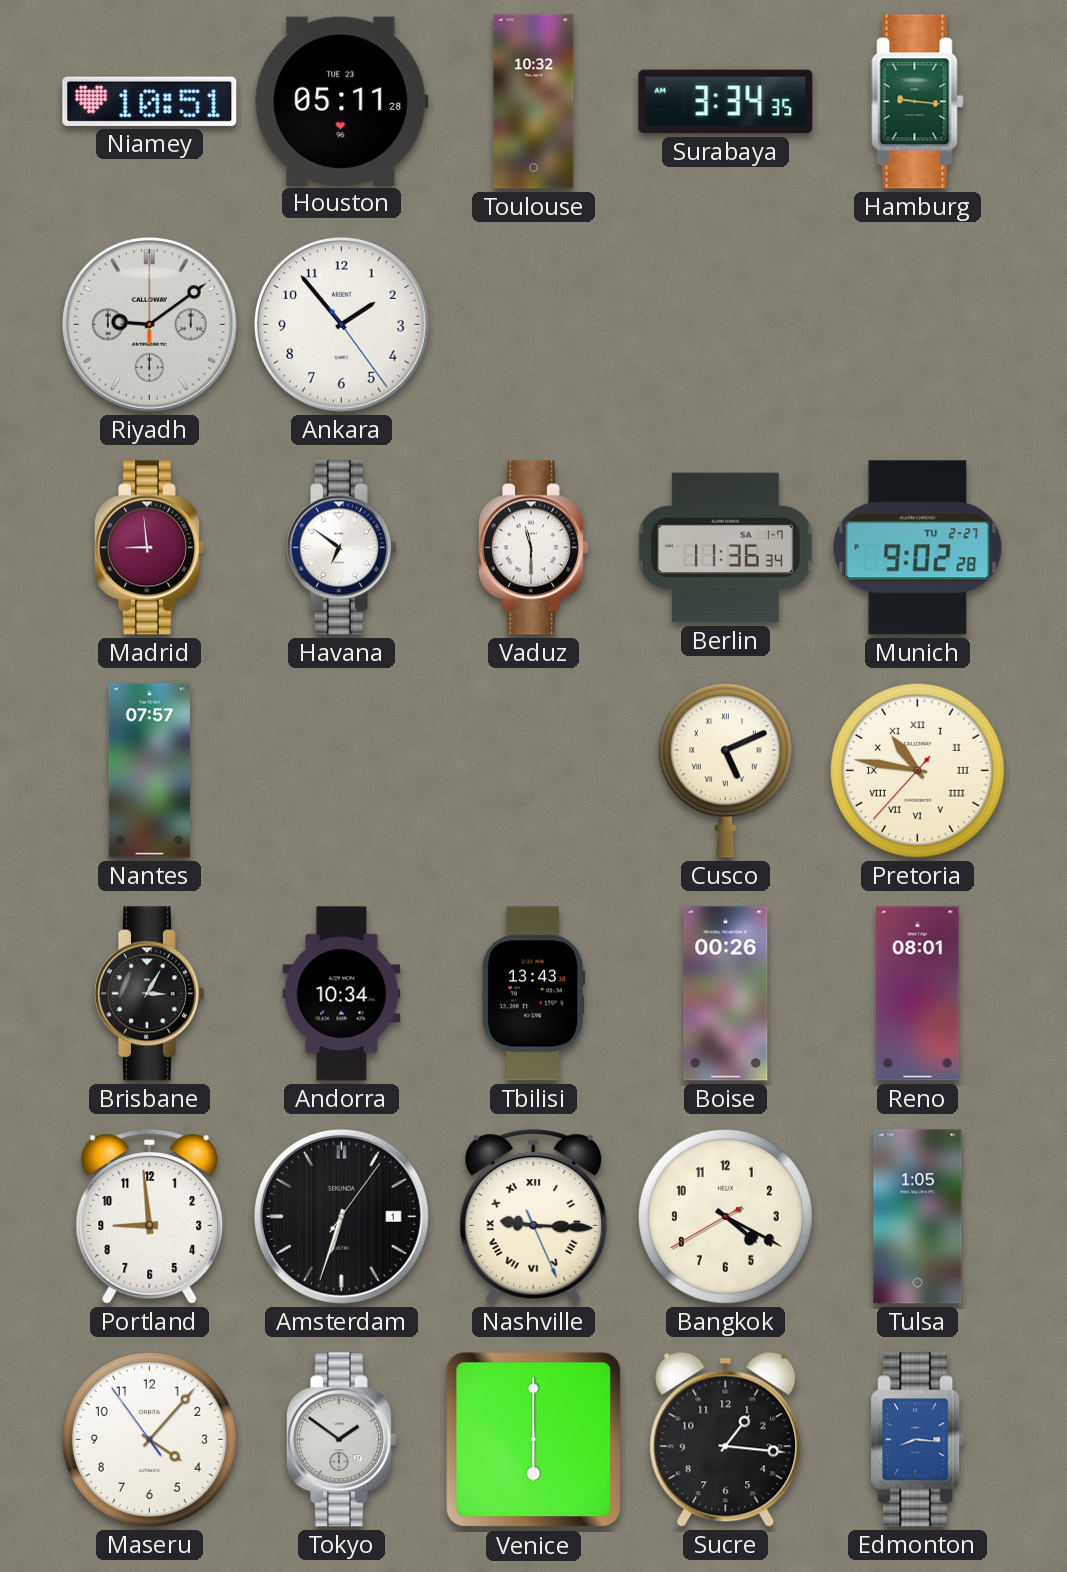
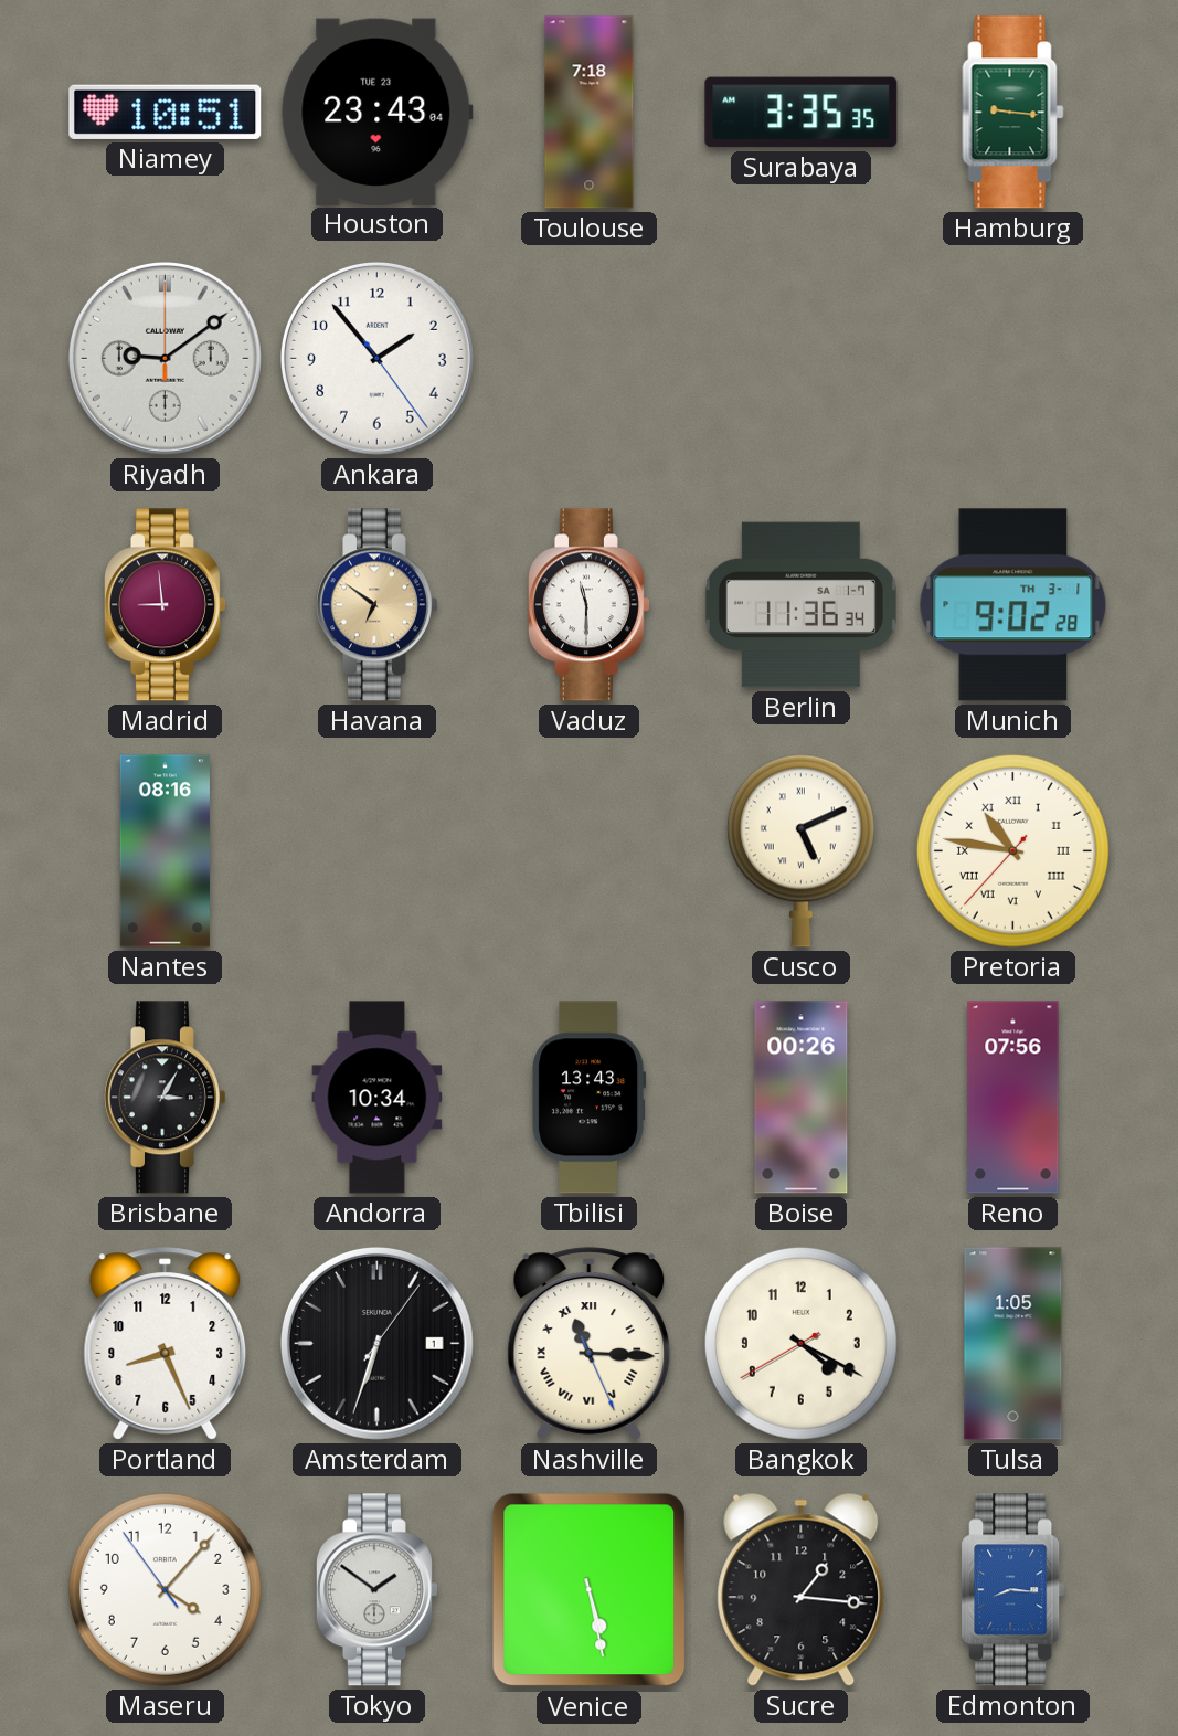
Houston: 05:11 -> 23:43
Toulouse: 10:32 -> 7:18
Surabaya: 3:34 -> 3:35
Havana dial: white -> champagne
Munich date: TU 2-27 -> TH 3-1
Nantes: 07:57 -> 08:16
Reno: 08:01 -> 07:56
Portland: 8:59 -> 8:26
Nashville: 9:15 -> 11:15
Venice: 6:00 -> 5:28
